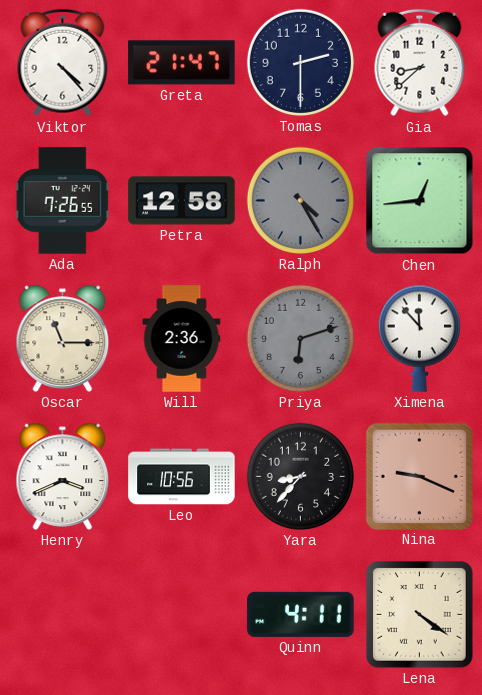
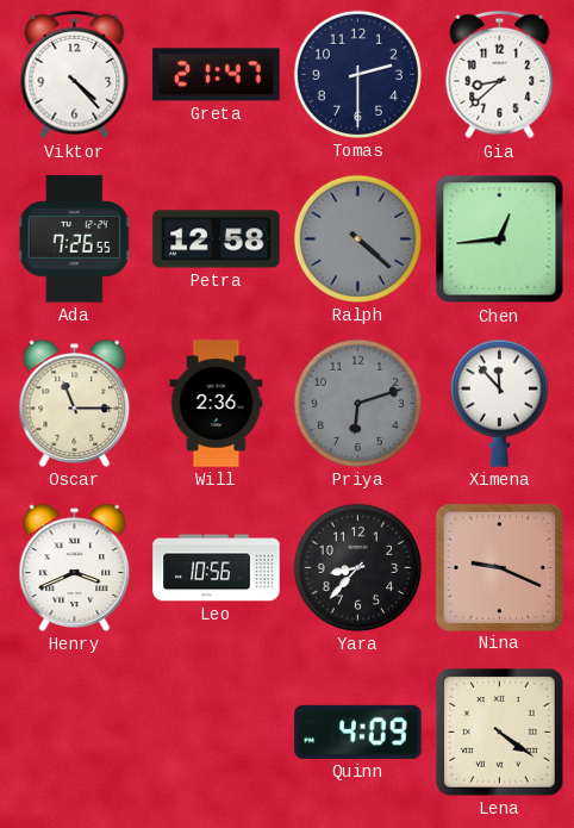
Ralph: 4:25 -> 4:22
Quinn: 4:11 -> 4:09
